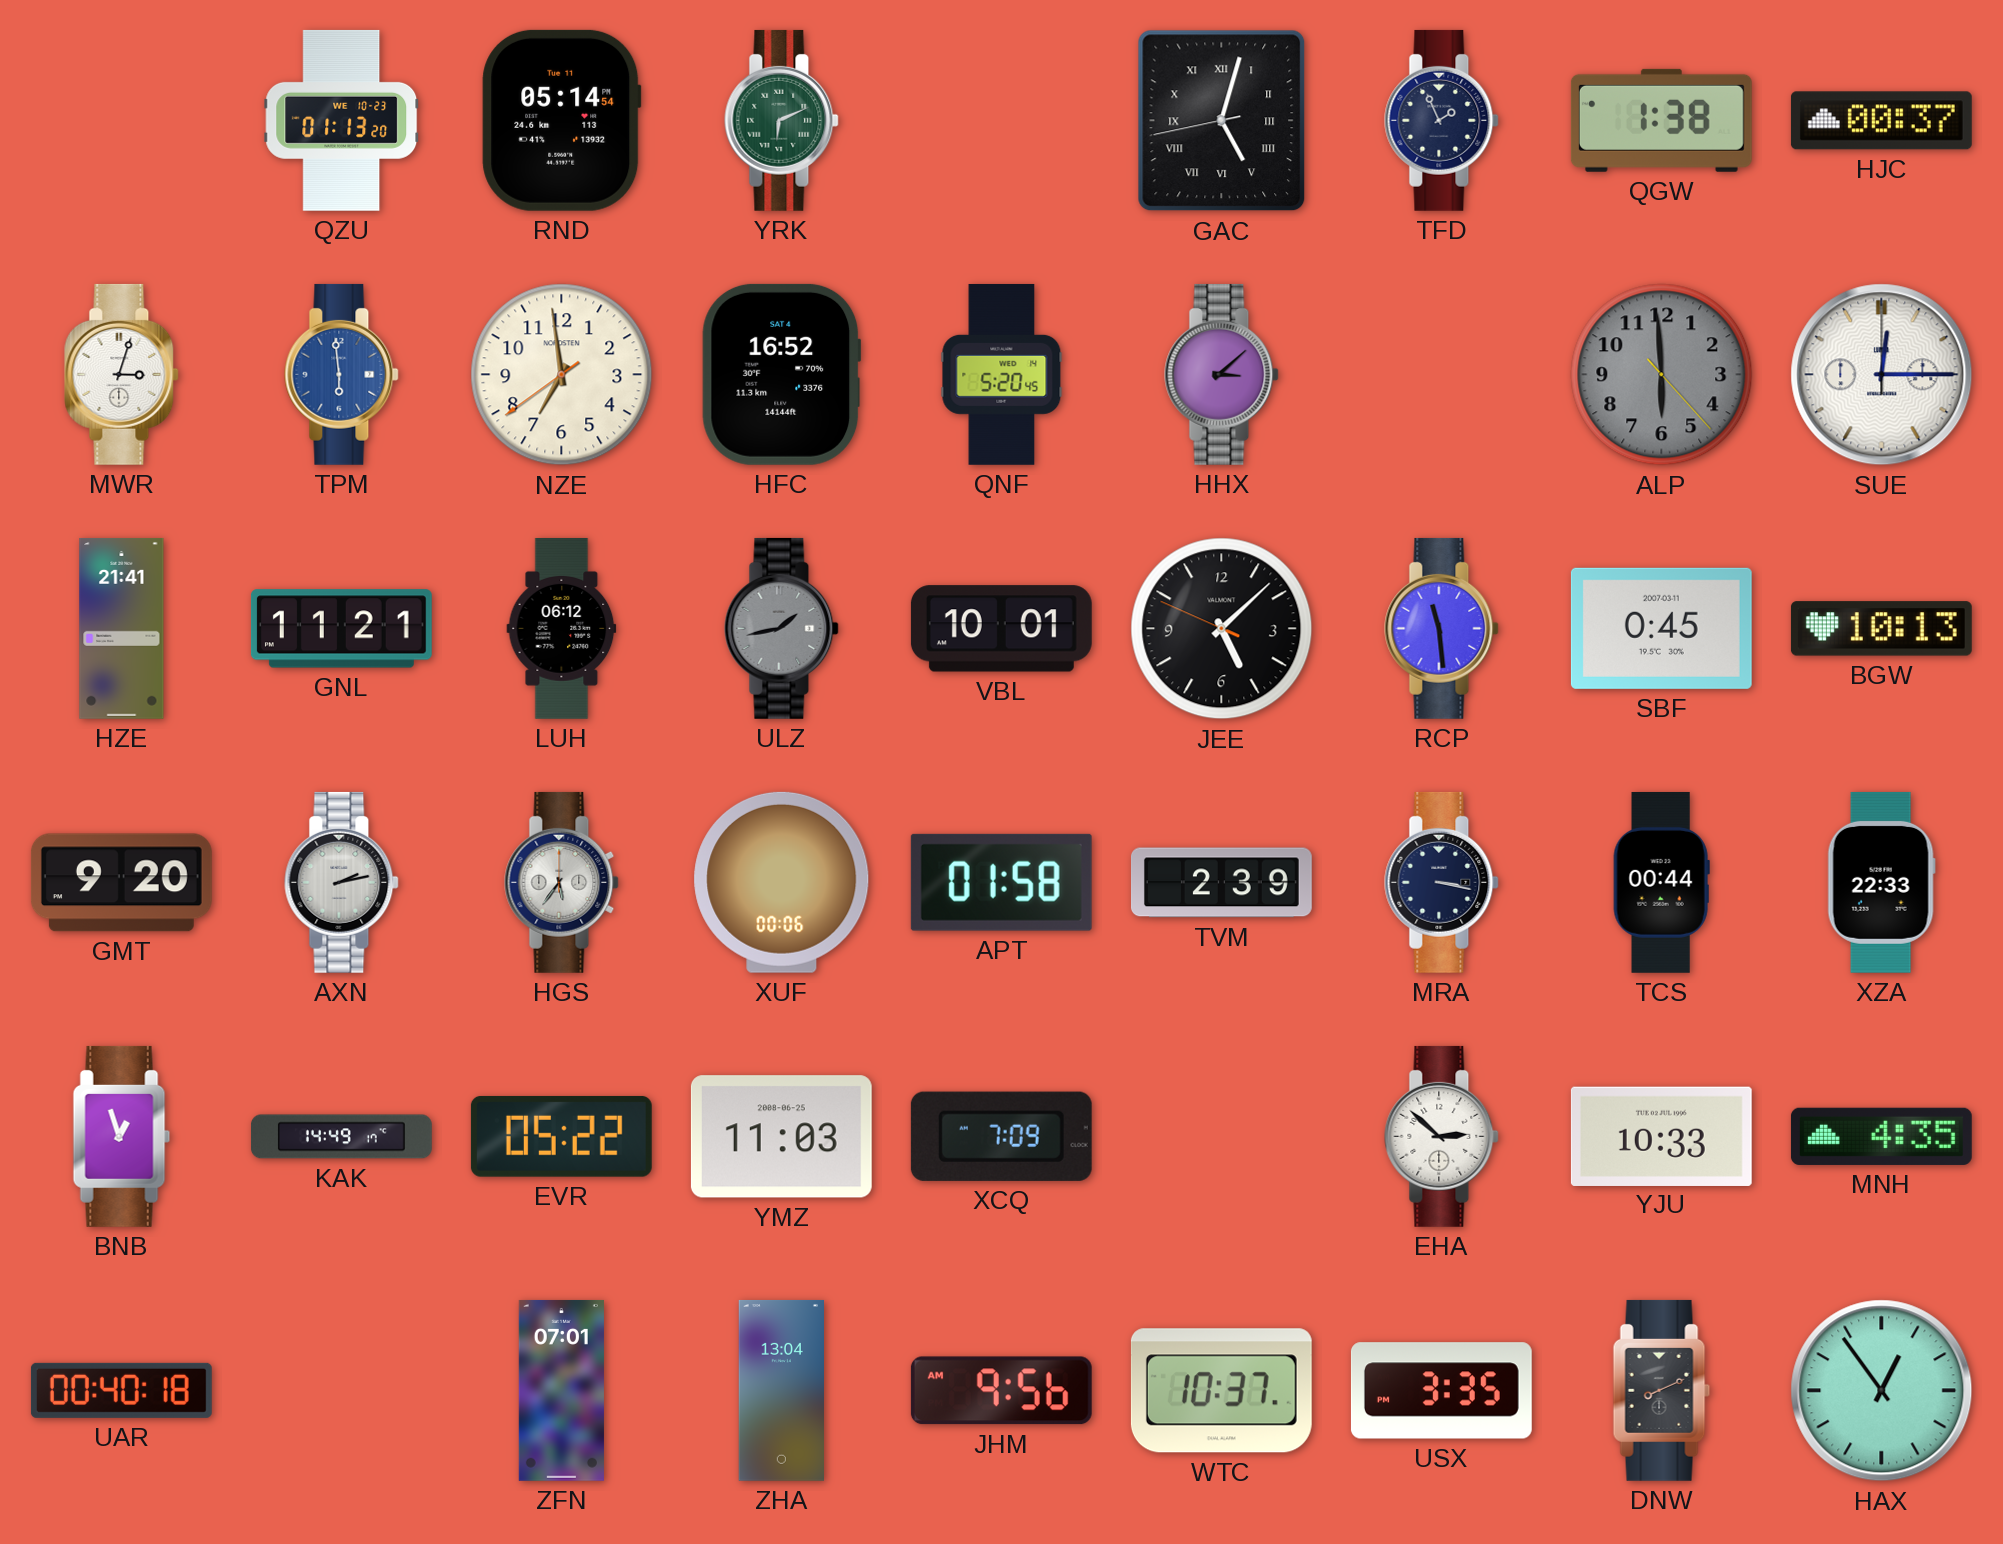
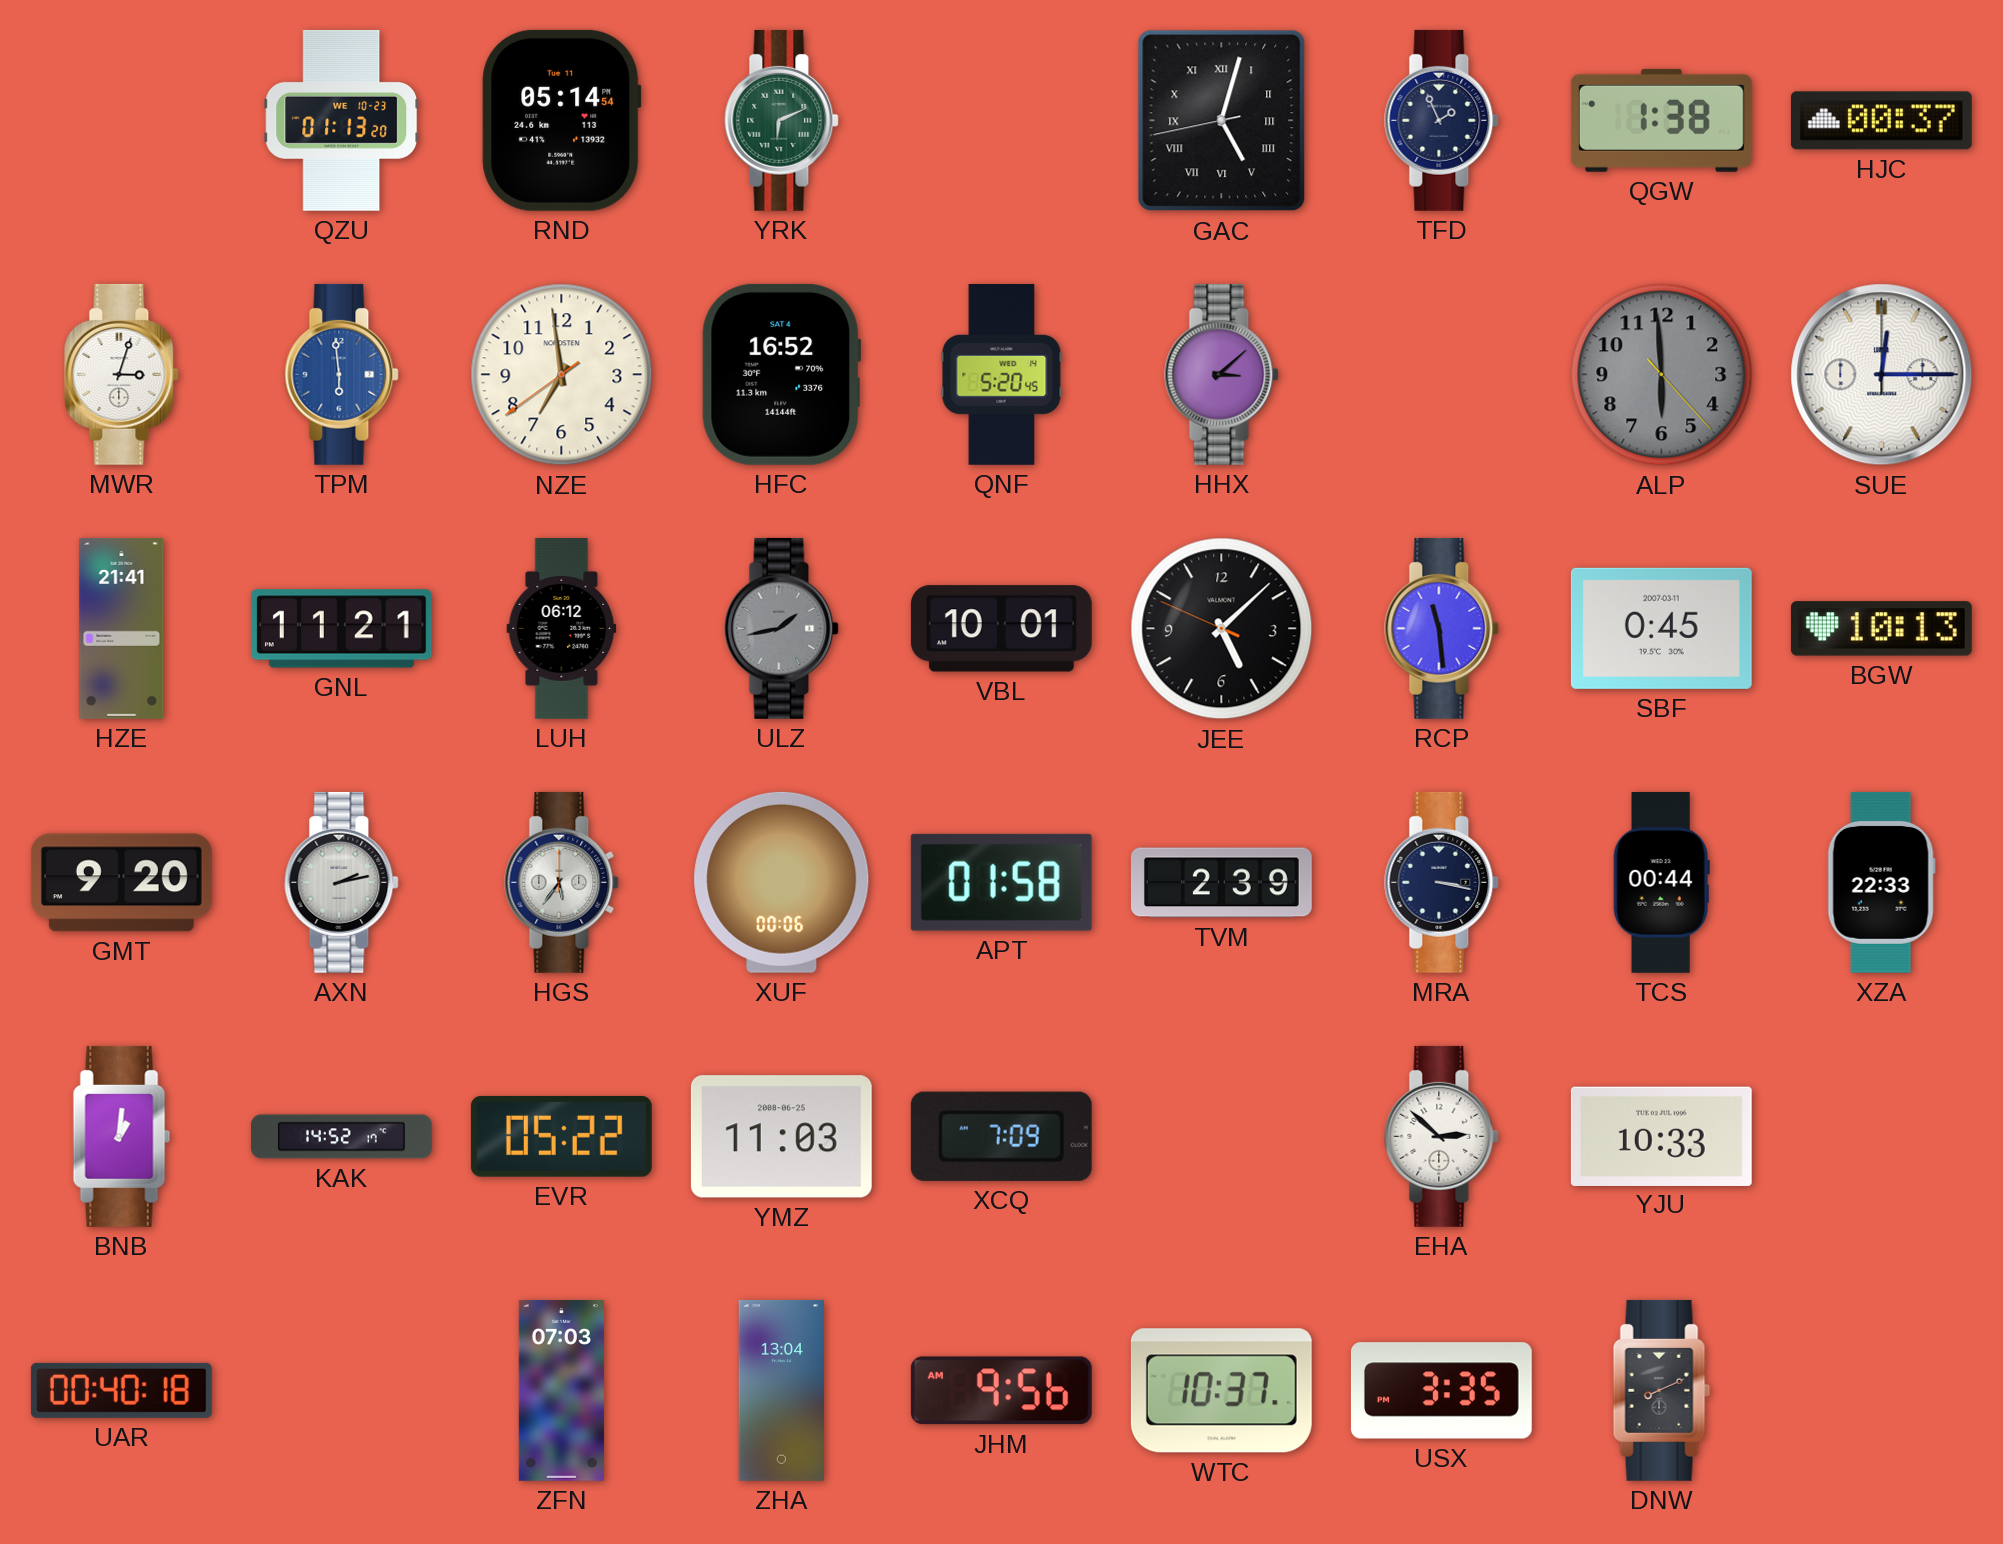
BNB: 12:57 -> 1:01
KAK: 14:49 -> 14:52
MNH: 4:35 -> none
ZFN: 07:01 -> 07:03
HAX: 12:54 -> none
